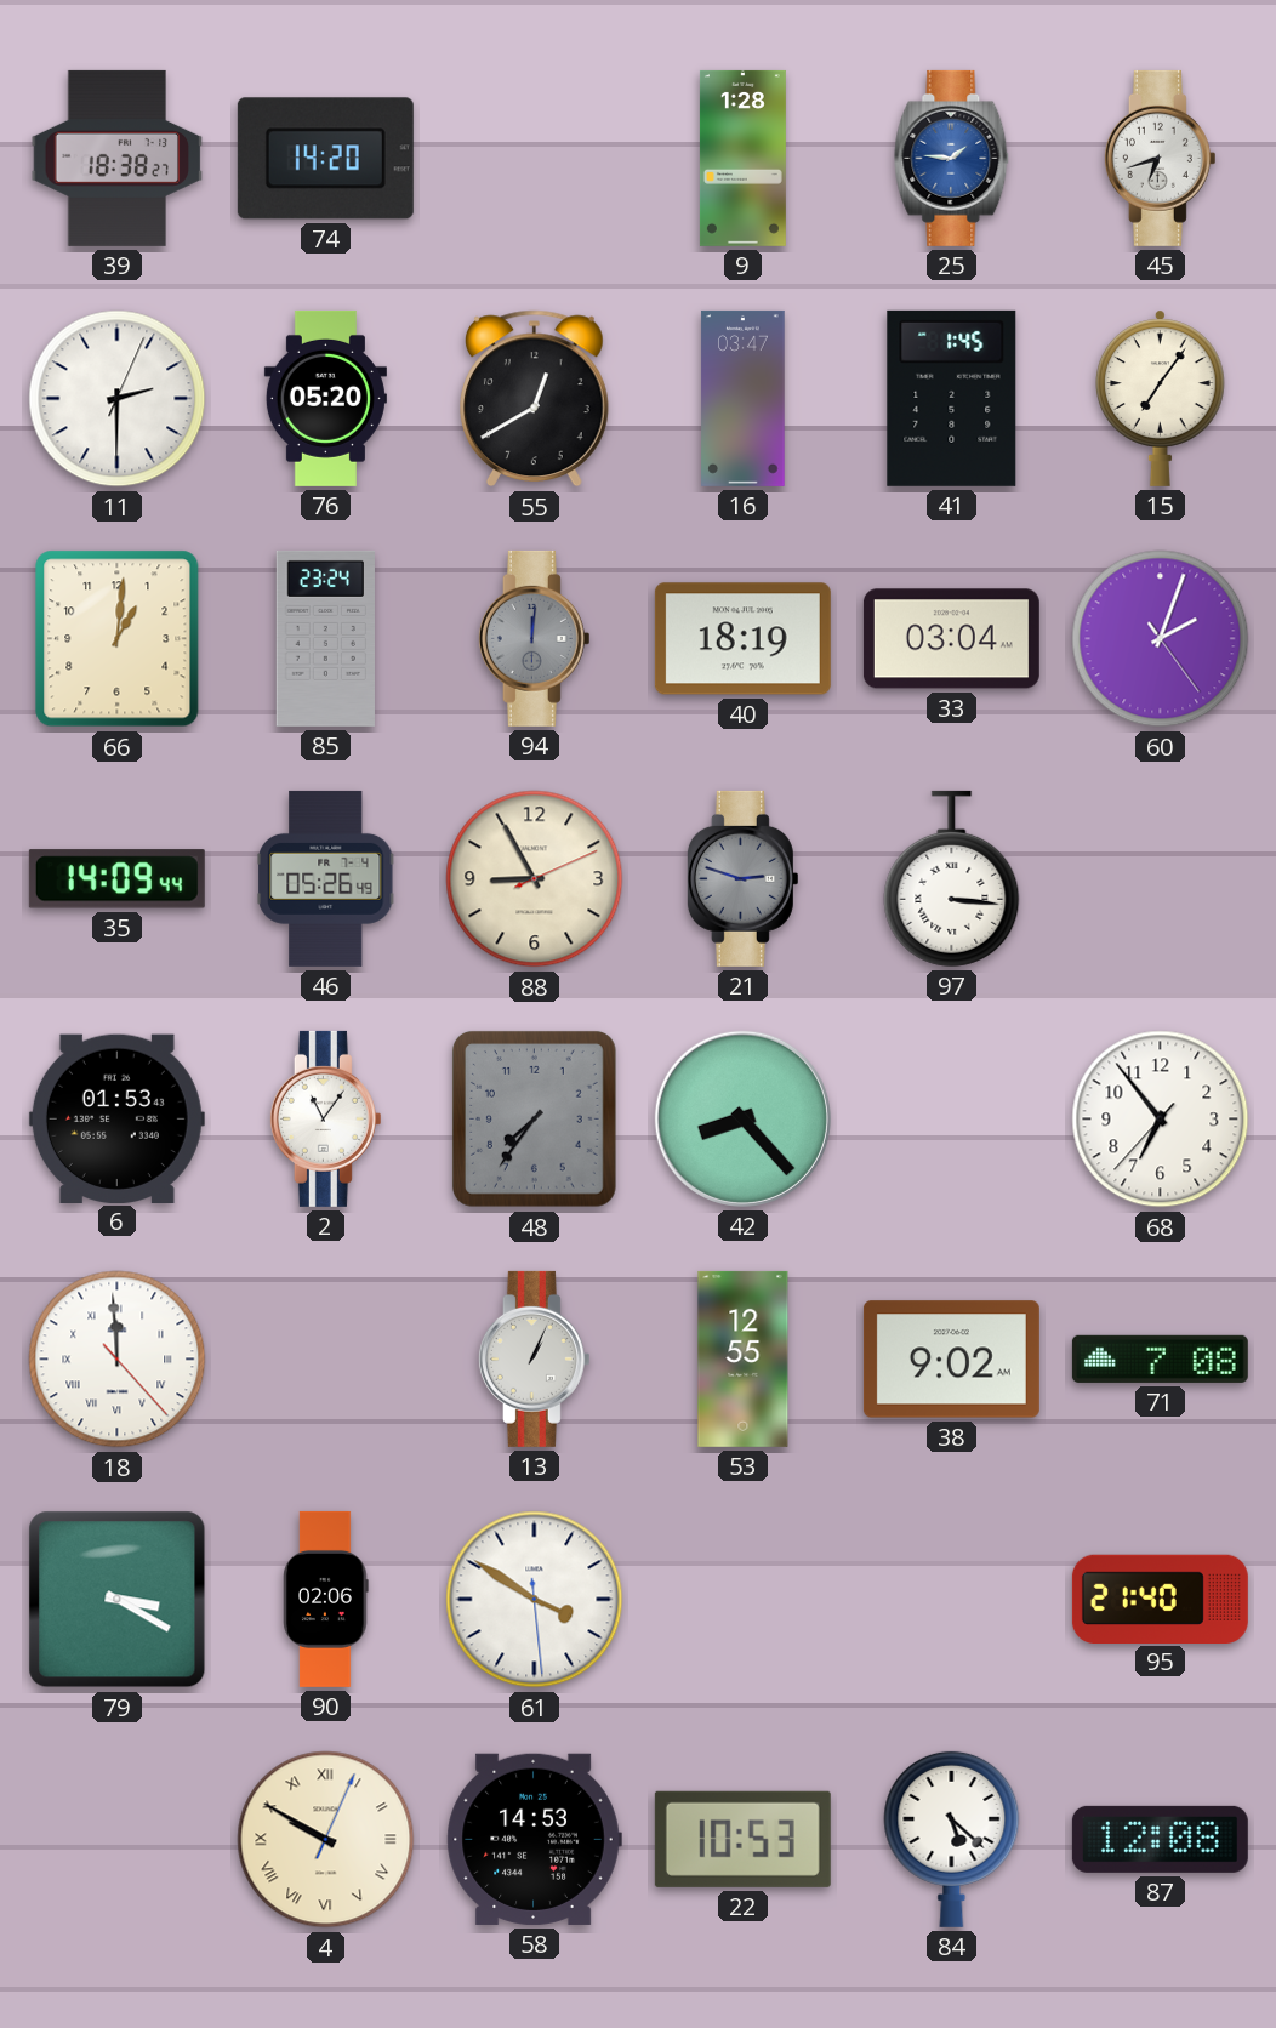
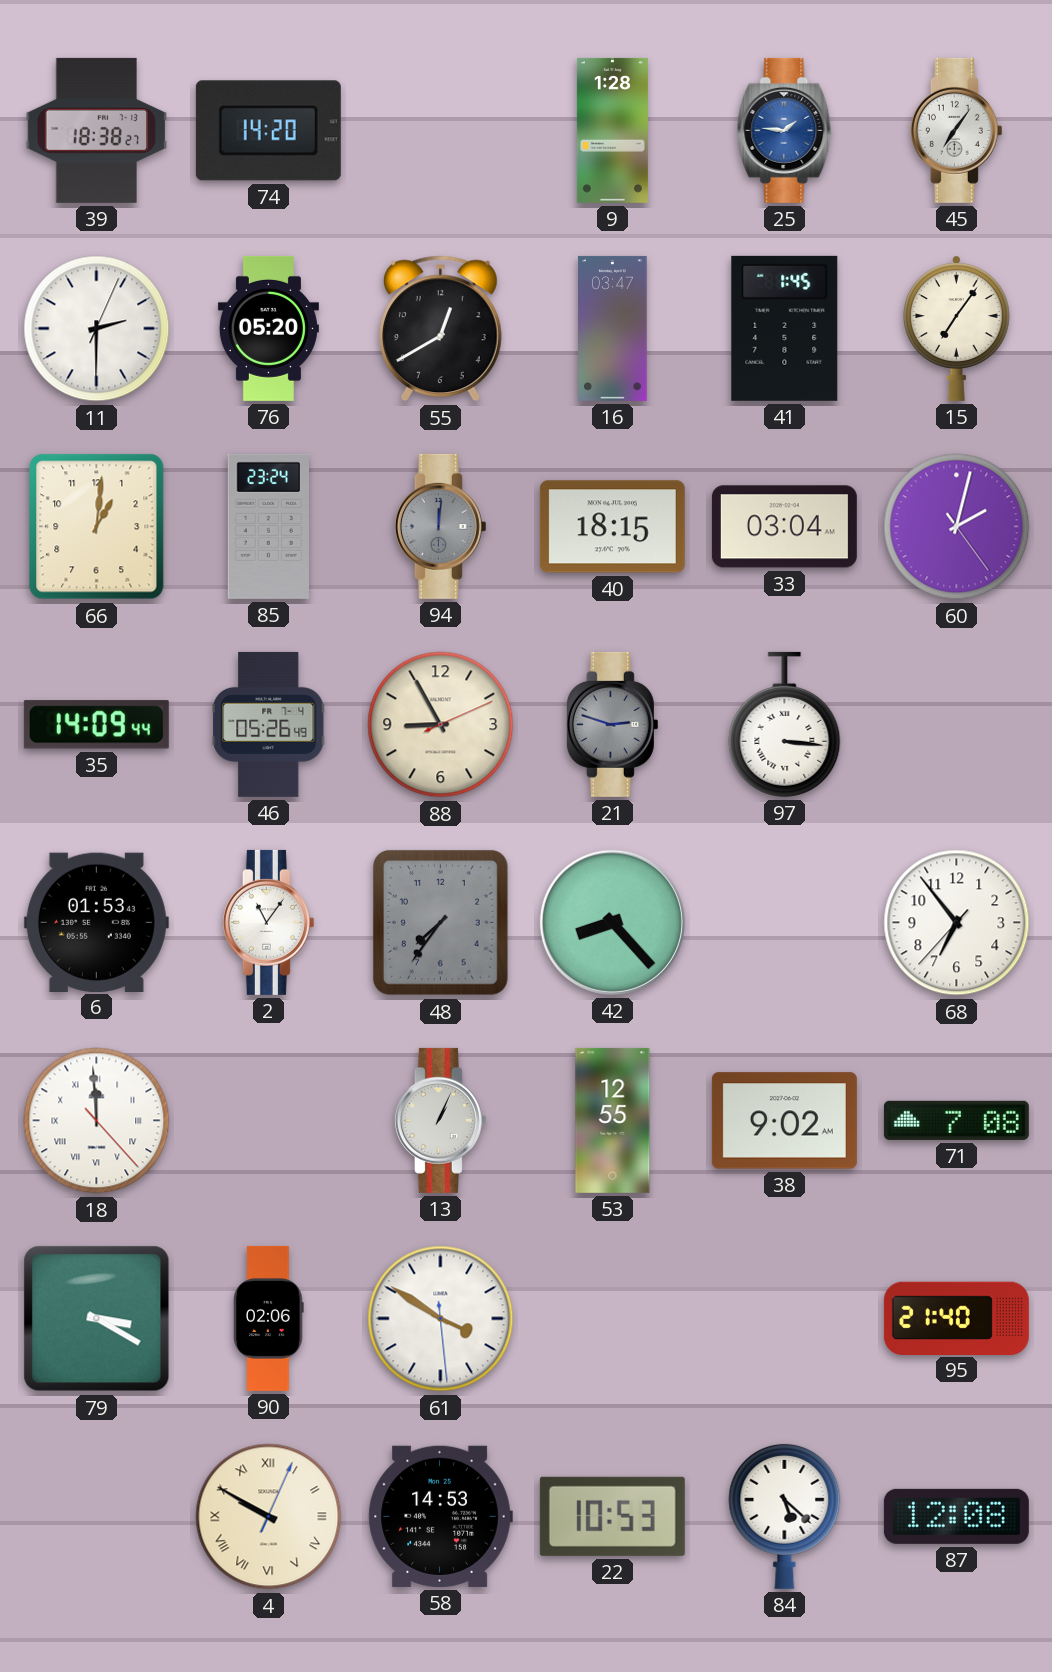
45: 6:42 -> 7:06
40: 18:19 -> 18:15
60: 2:03 -> 2:02
